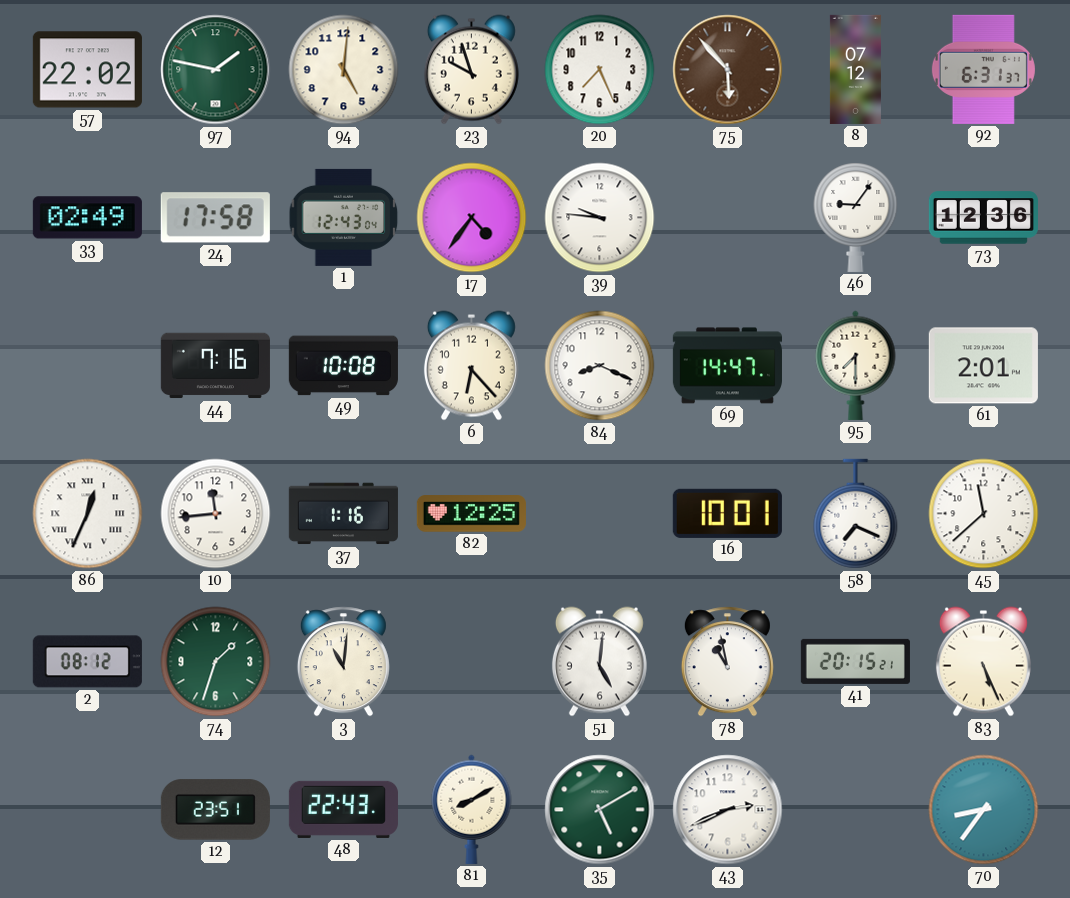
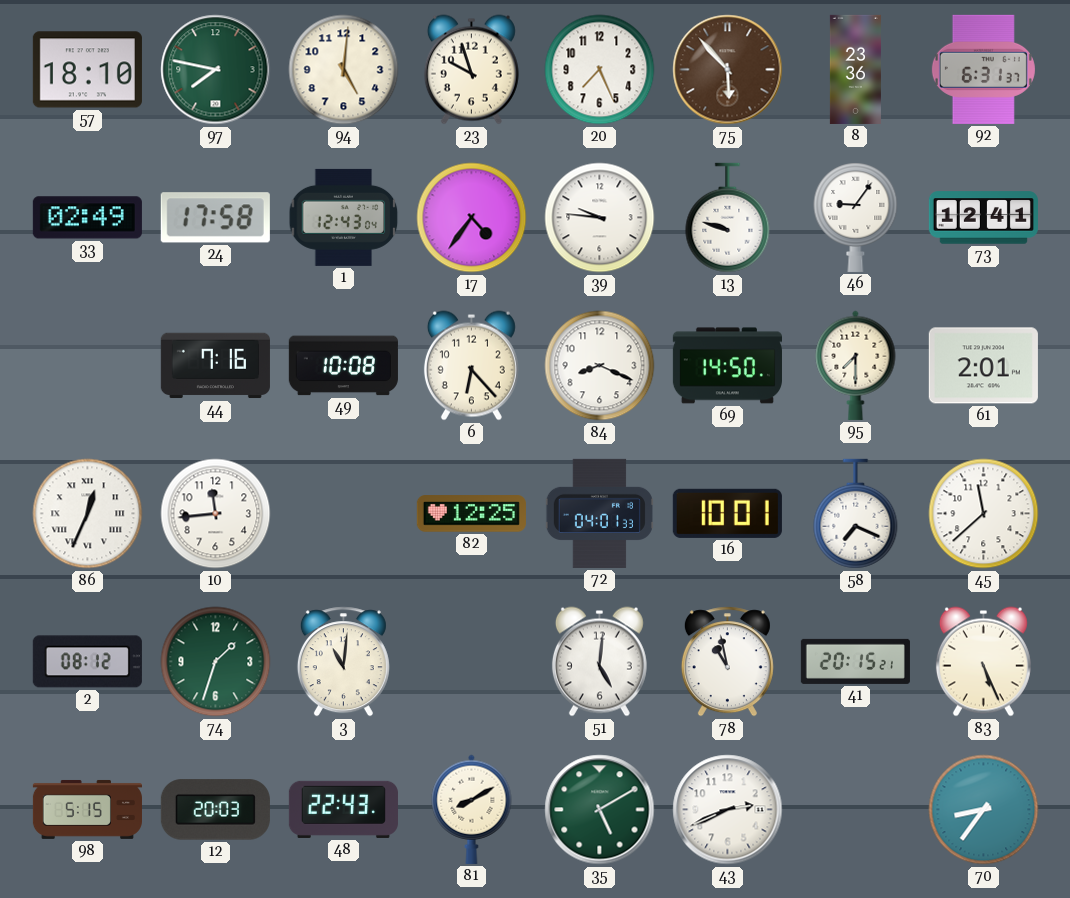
57: 22:02 -> 18:10
97: 1:47 -> 7:47
8: 07:12 -> 23:36
13: none -> 9:48
73: 12:36 -> 12:41
69: 14:47 -> 14:50
37: 1:16 -> none
72: none -> 04:01
98: none -> 5:15
12: 23:51 -> 20:03
